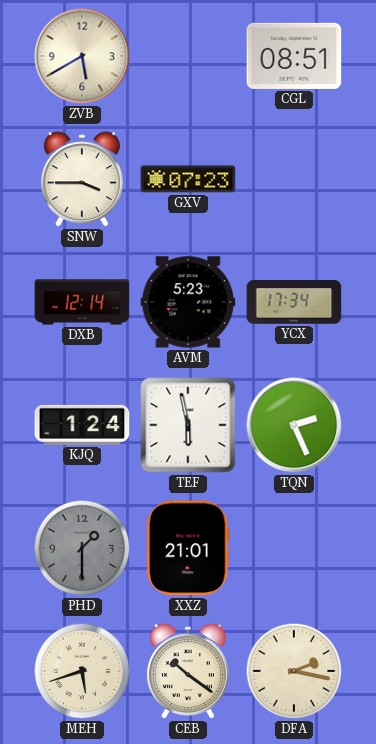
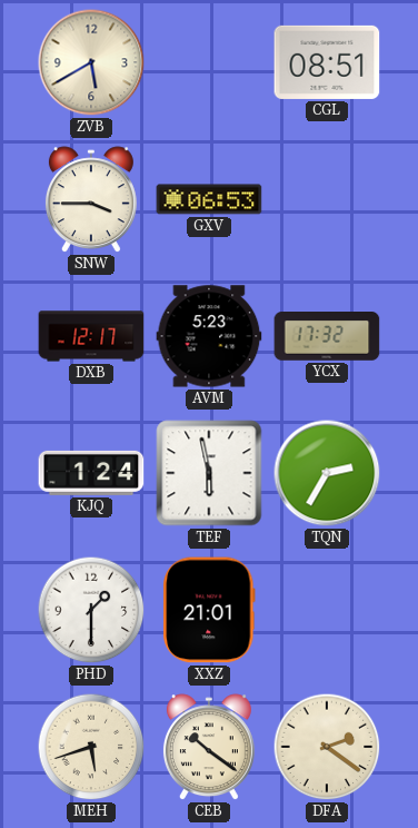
GXV: 07:23 -> 06:53
DXB: 12:14 -> 12:17
YCX: 17:34 -> 17:32
TQN: 2:26 -> 2:35
PHD dial: grey -> white
DFA: 2:17 -> 2:21
